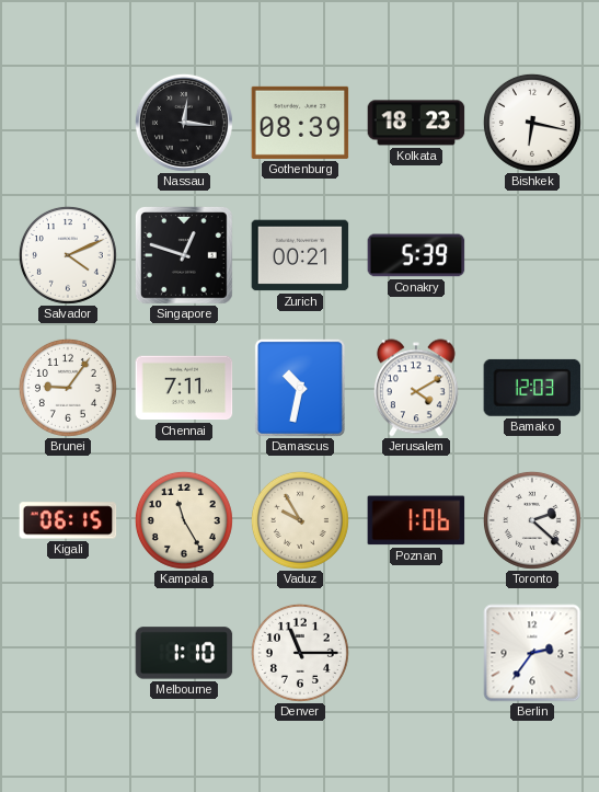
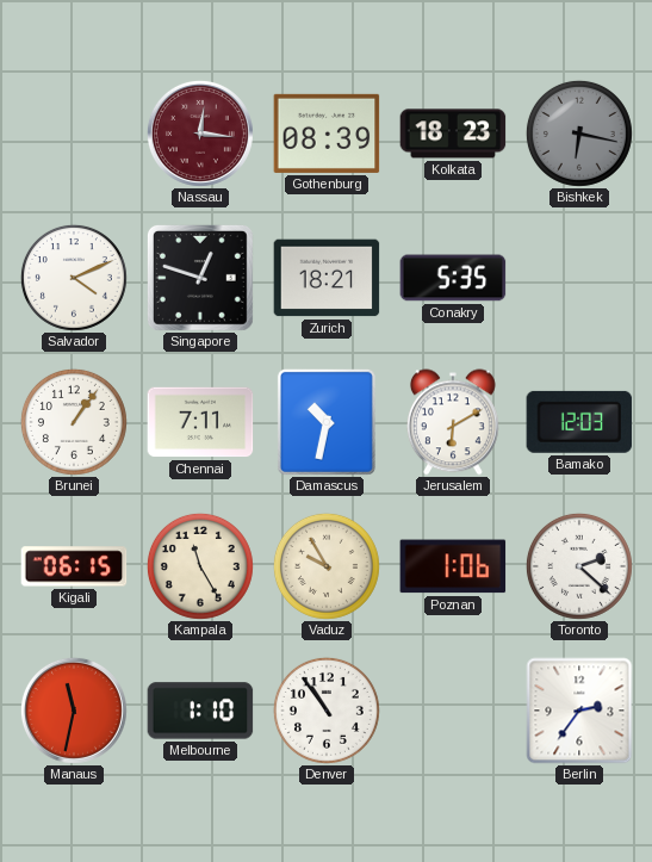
Nassau dial: black -> burgundy
Bishkek dial: white -> grey
Zurich: 00:21 -> 18:21
Conakry: 5:39 -> 5:35
Brunei: 9:06 -> 1:06
Jerusalem: 4:10 -> 6:10
Manaus: none -> 11:32
Denver: 11:15 -> 10:54
